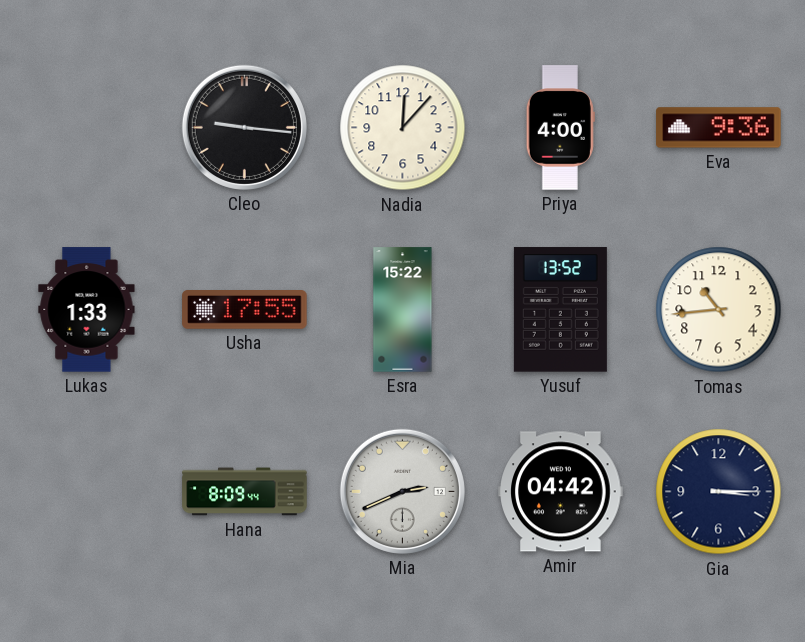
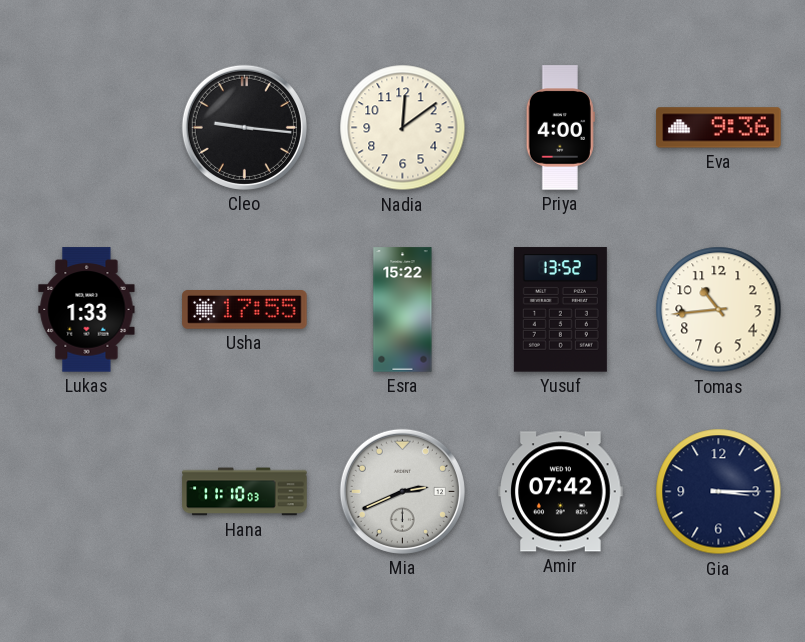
Nadia: 12:07 -> 12:09
Hana: 8:09 -> 11:10
Amir: 04:42 -> 07:42
